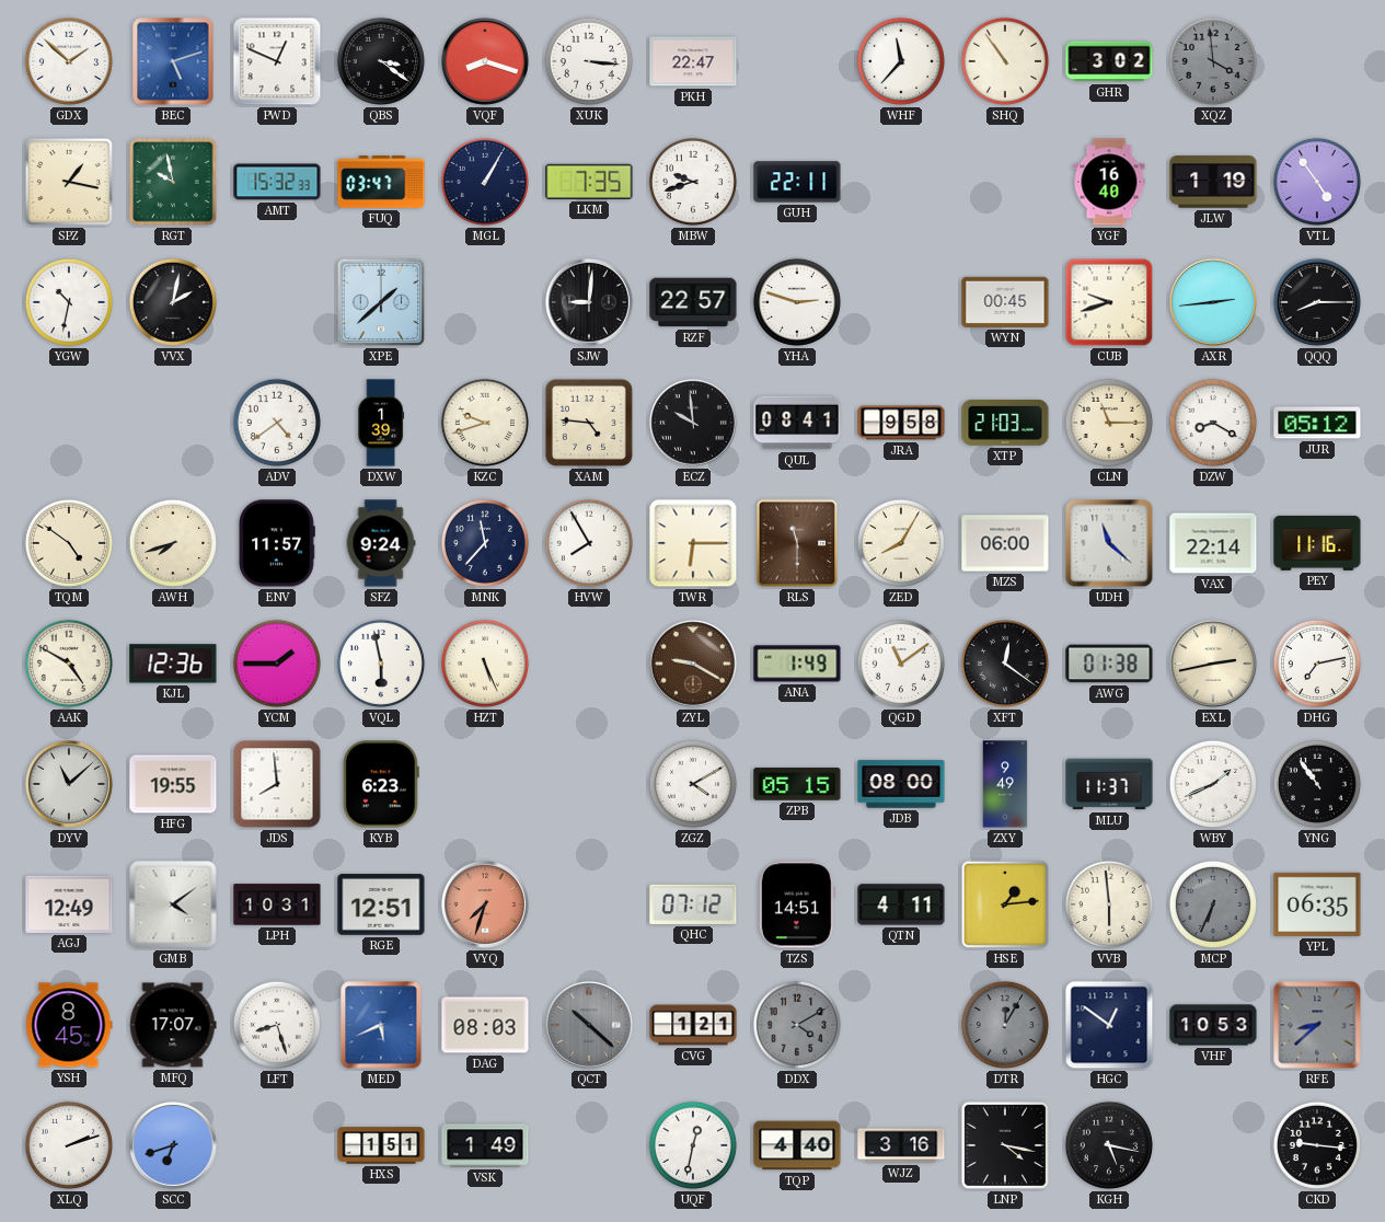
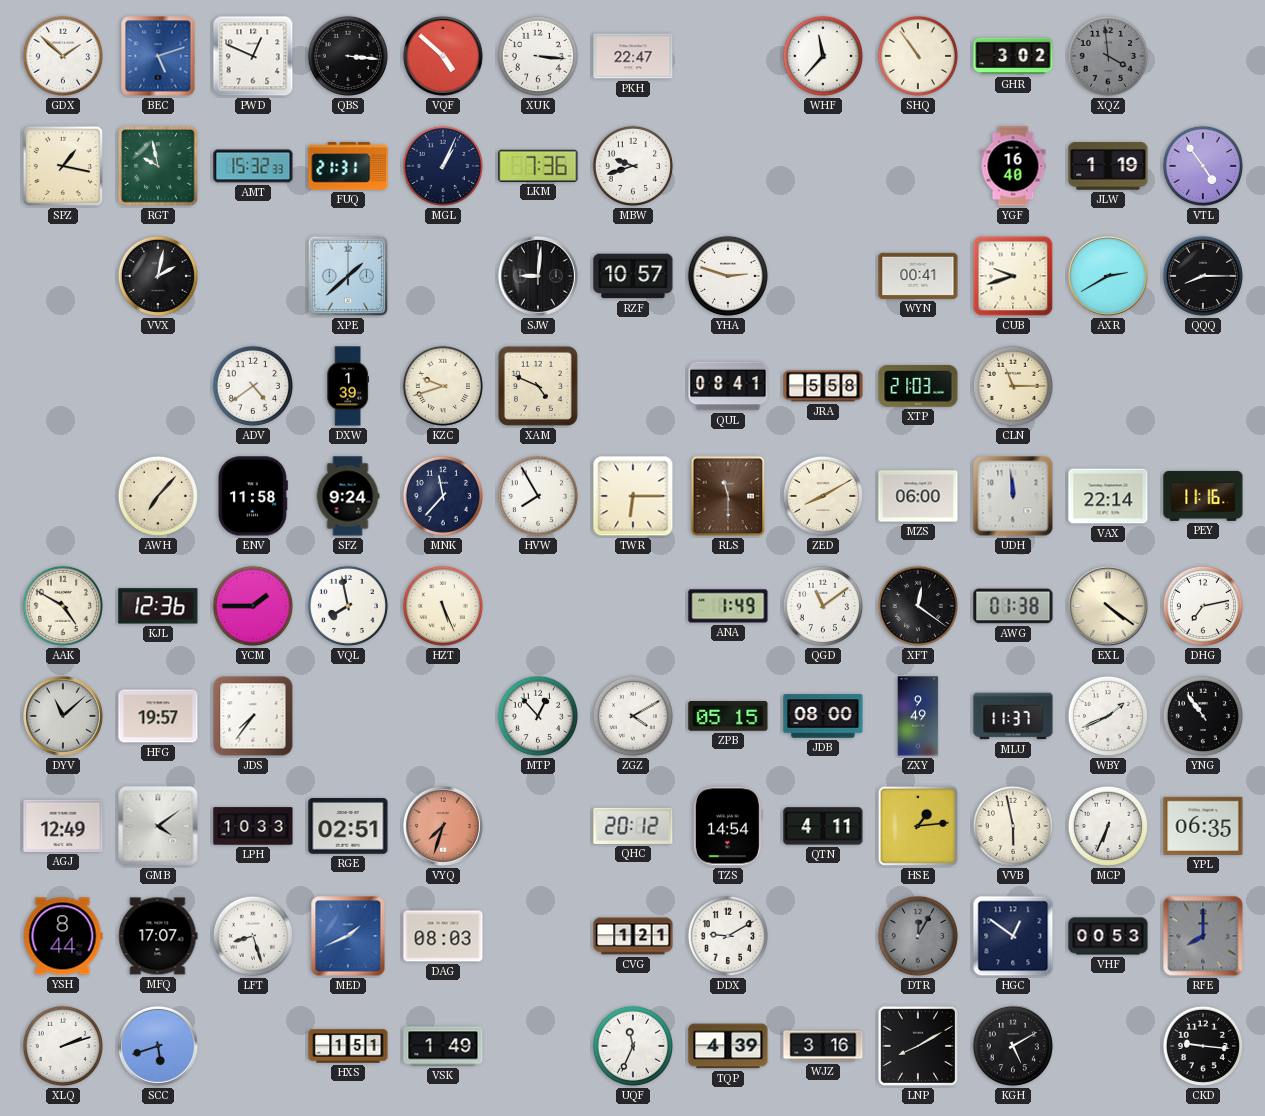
QBS: 3:21 -> 3:16
VQF: 8:18 -> 4:52
FUQ: 03:47 -> 21:31
MGL: 1:05 -> 1:04
LKM: 7:35 -> 7:36
GUH: 22:11 -> none
YGW: 10:32 -> none
RZF: 22:57 -> 10:57
WYN: 00:45 -> 00:41
AXR: 2:44 -> 2:40
XAM: 4:46 -> 4:49
ECZ: 9:59 -> none
JRA: 9:58 -> 5:58
DZW: 8:20 -> none
JUR: 05:12 -> none
TQM: 4:51 -> none
AWH: 7:42 -> 7:07
ENV: 11:57 -> 11:58
ZED: 8:05 -> 8:10
UDH: 11:22 -> 11:59
VQL: 5:58 -> 7:58
ZYL: 9:20 -> none
EXL: 2:43 -> 4:21
HFG: 19:55 -> 19:57
JDS: 7:59 -> 7:36
KYB: 6:23 -> none
MTP: none -> 12:53
LPH: 10:31 -> 10:33
RGE: 12:51 -> 02:51
QHC: 07:12 -> 20:12
TZS: 14:51 -> 14:54
VVB: 5:59 -> 5:58
MCP dial: grey -> white
YSH: 8:45 -> 8:44
MED: 5:41 -> 1:41
QCT: 10:22 -> none
DDX: 4:10 -> 9:10
DDX dial: grey -> white
VHF: 10:53 -> 00:53
RFE: 8:38 -> 8:00
SCC: 6:42 -> 5:42
UQF: 12:32 -> 11:34
TQP: 4:40 -> 4:39
LNP: 4:17 -> 8:10
KGH: 5:17 -> 5:10
